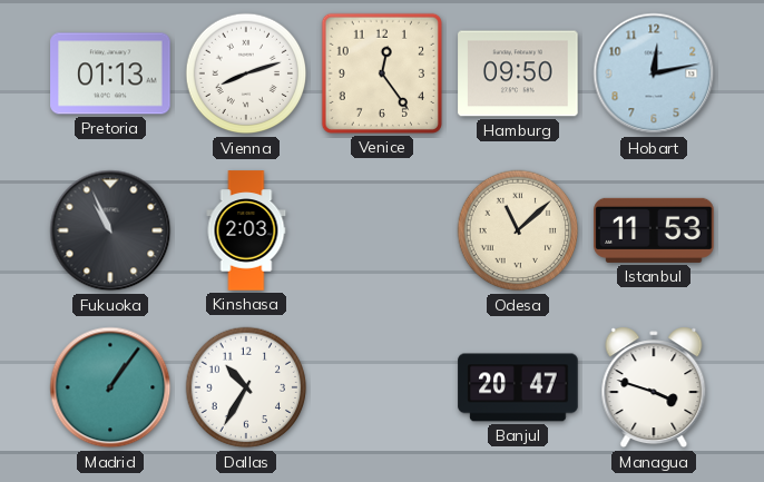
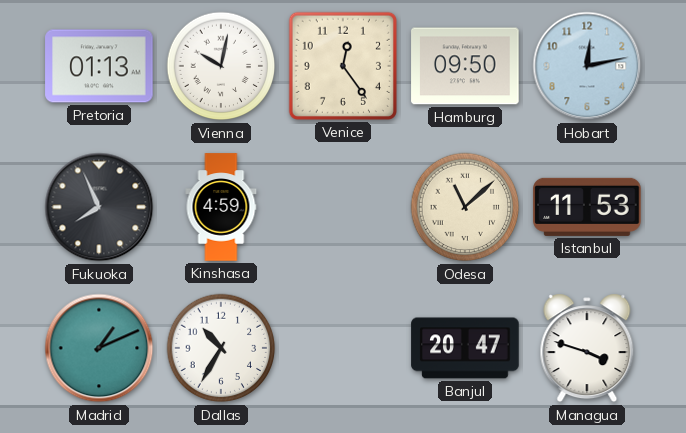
Vienna: 8:12 -> 10:02
Fukuoka: 10:56 -> 7:56
Kinshasa: 2:03 -> 4:59
Madrid: 1:06 -> 1:11
